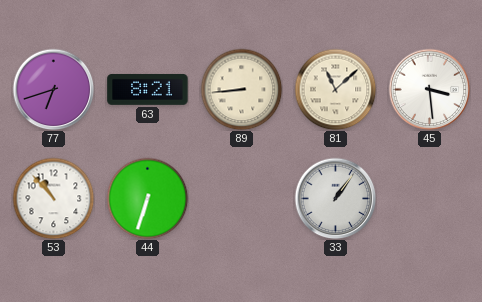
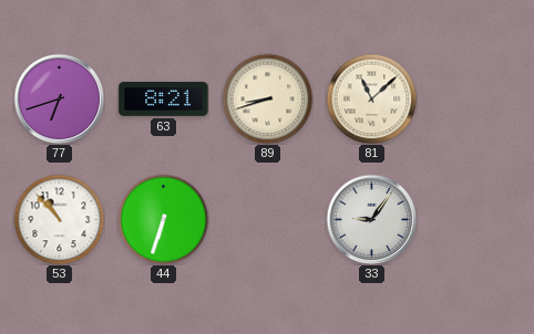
89: 8:44 -> 8:42
45: 3:29 -> none
33: 1:06 -> 9:06
